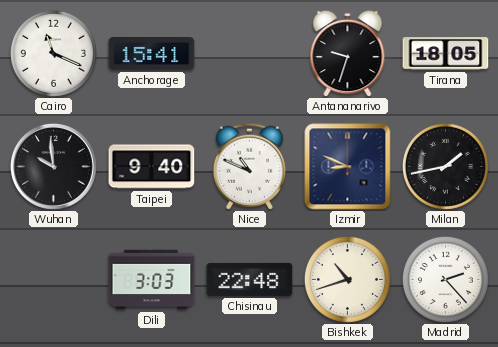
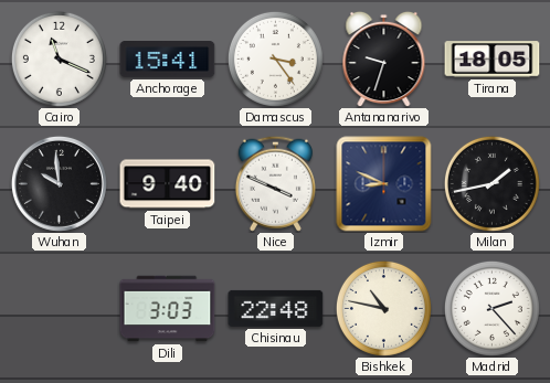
Damascus: none -> 3:24
Nice: 10:49 -> 3:49
Bishkek: 10:42 -> 10:47
